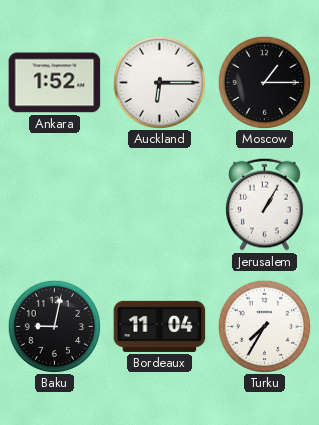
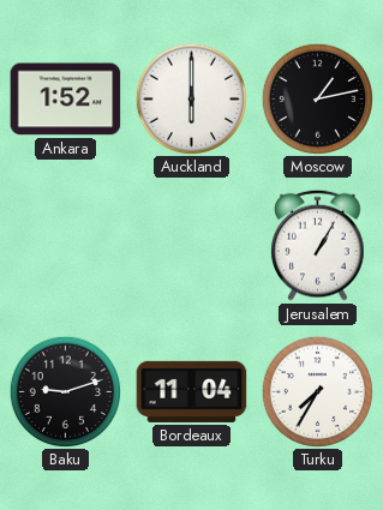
Auckland: 6:15 -> 6:00
Moscow: 1:15 -> 1:13
Baku: 9:02 -> 9:12
